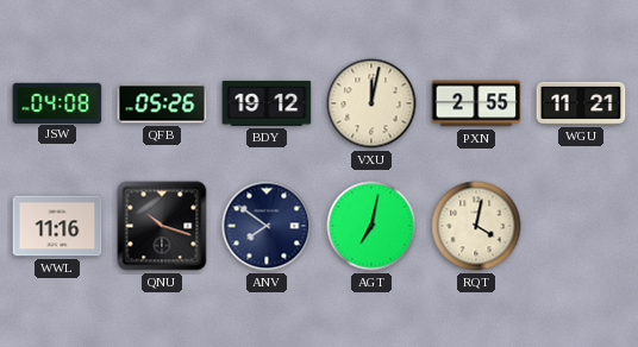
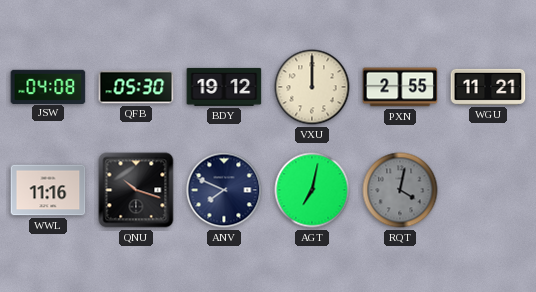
QFB: 05:26 -> 05:30
VXU: 12:02 -> 12:00
ANV: 7:51 -> 7:49
RQT dial: cream -> grey
